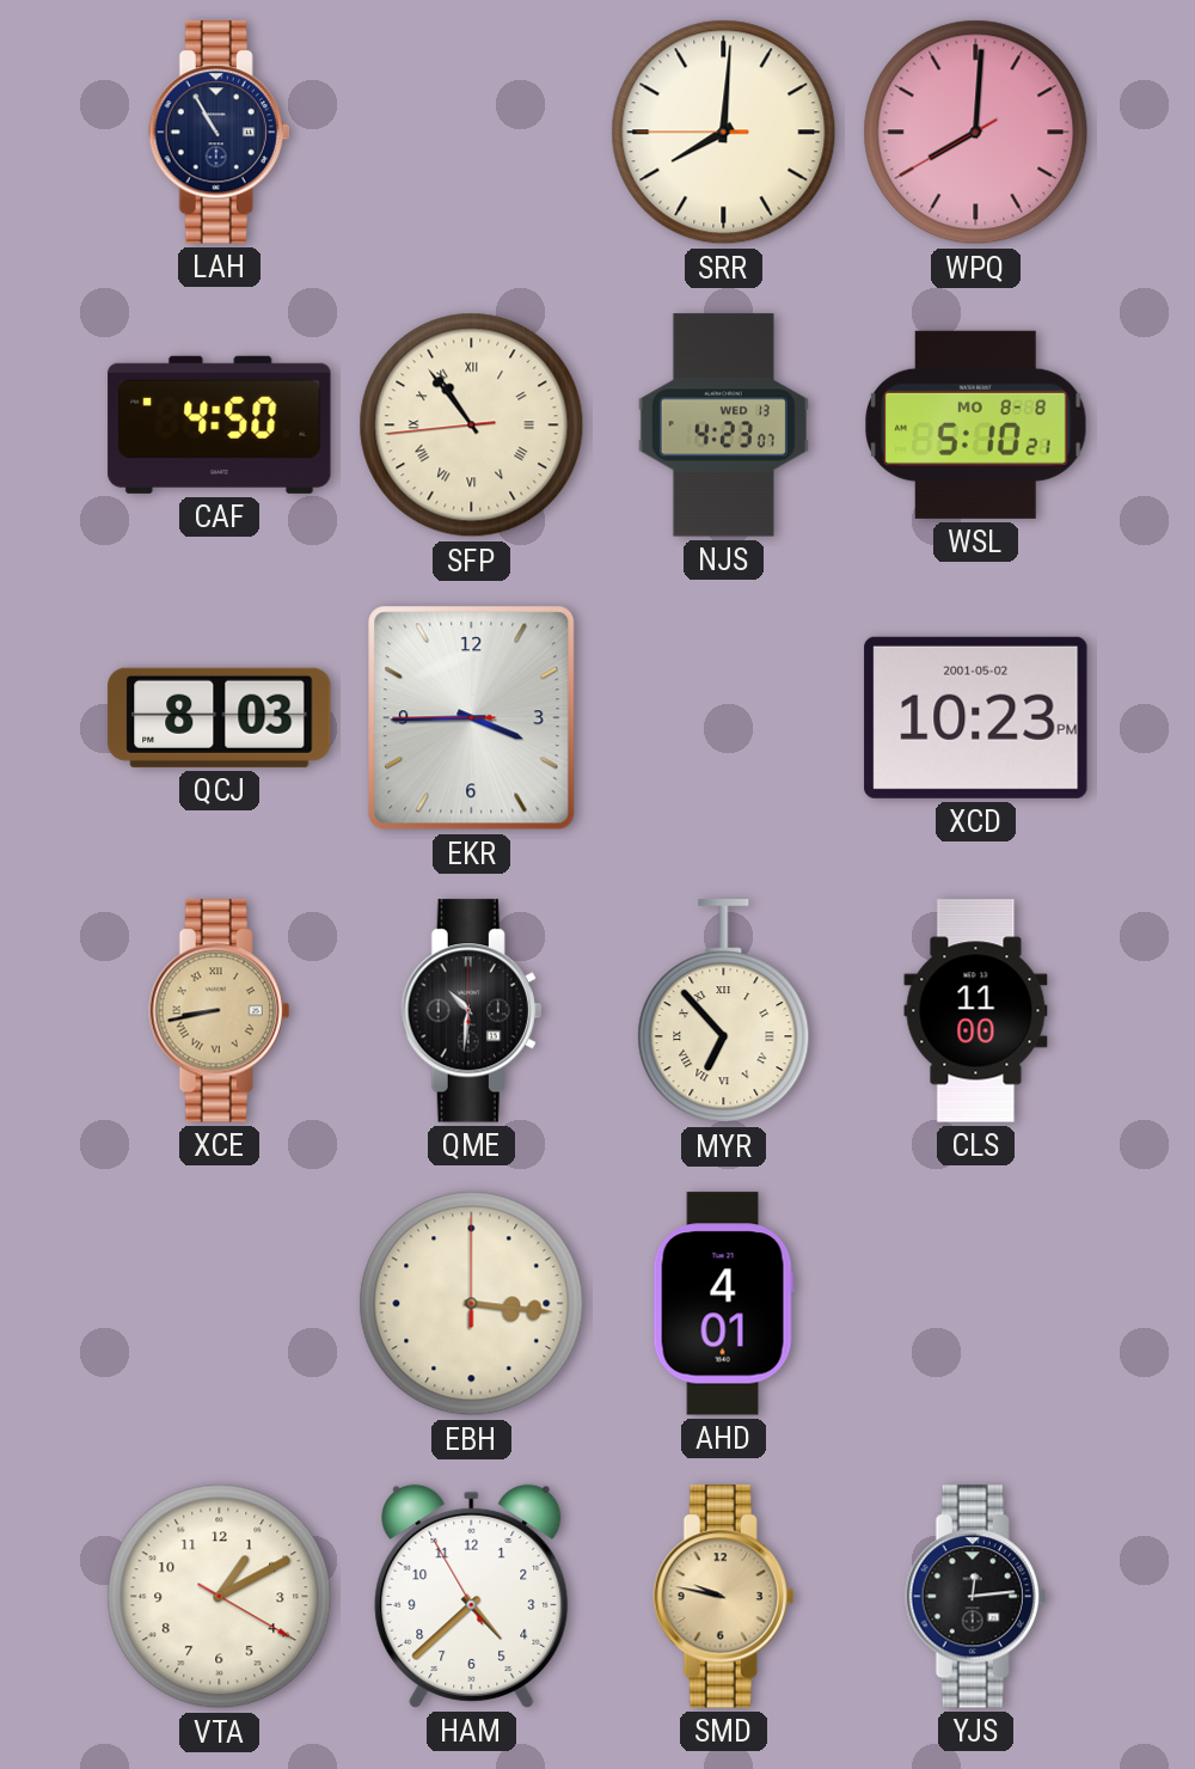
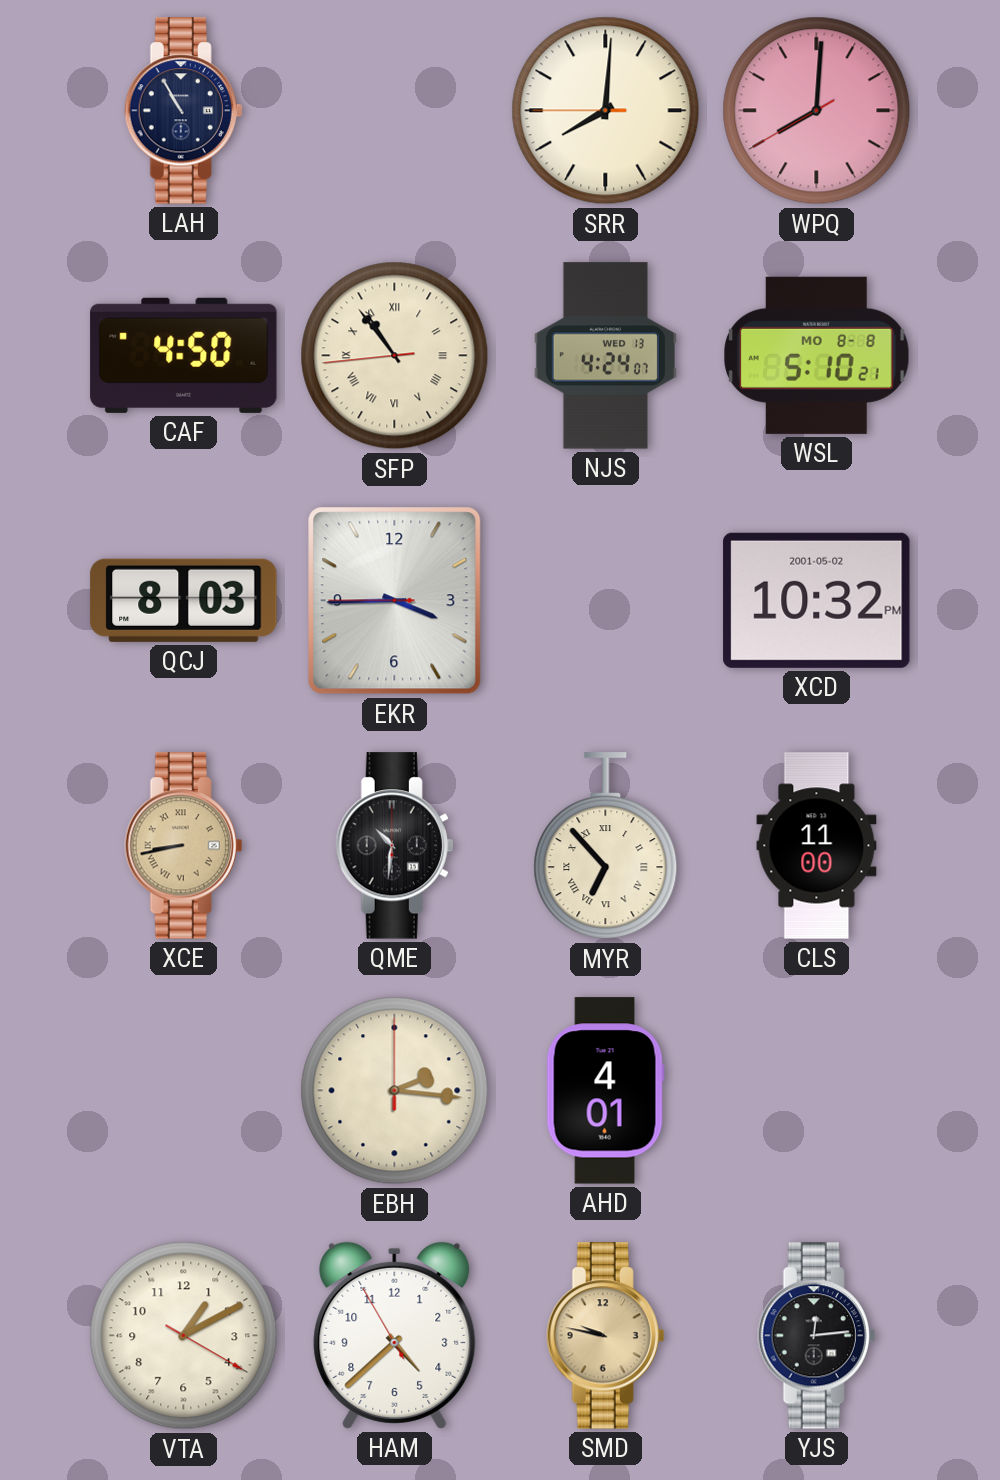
NJS: 4:23 -> 4:24
XCD: 10:23 -> 10:32
EBH: 3:16 -> 2:16
